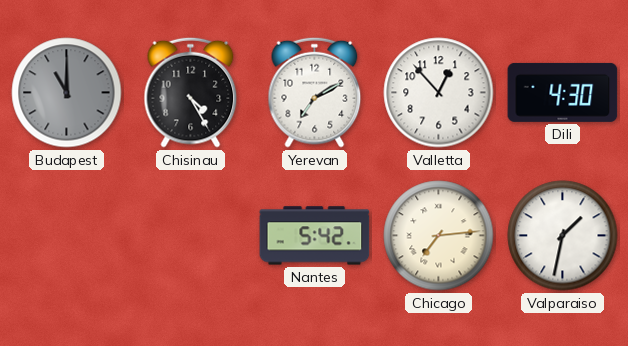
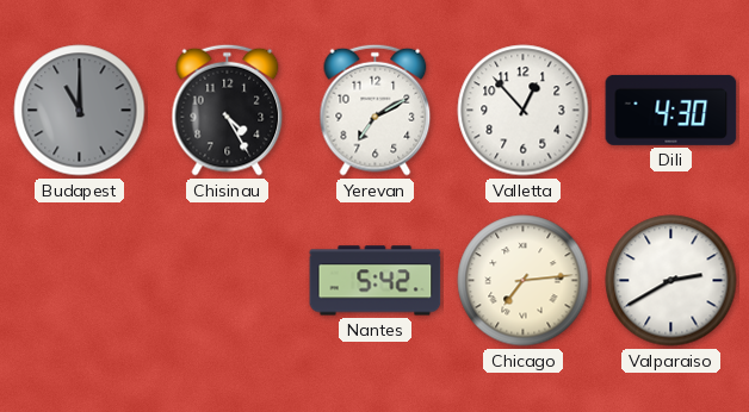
Valparaiso: 1:32 -> 2:40
